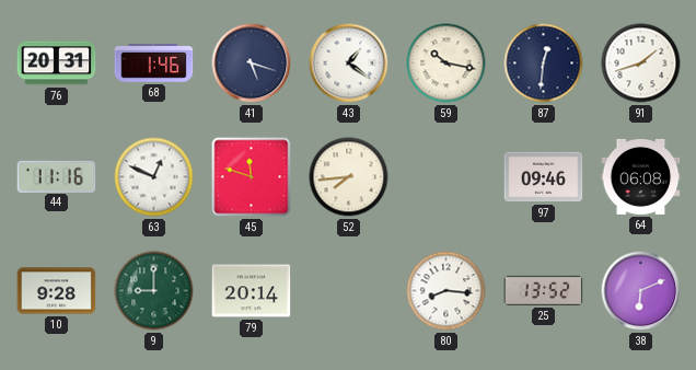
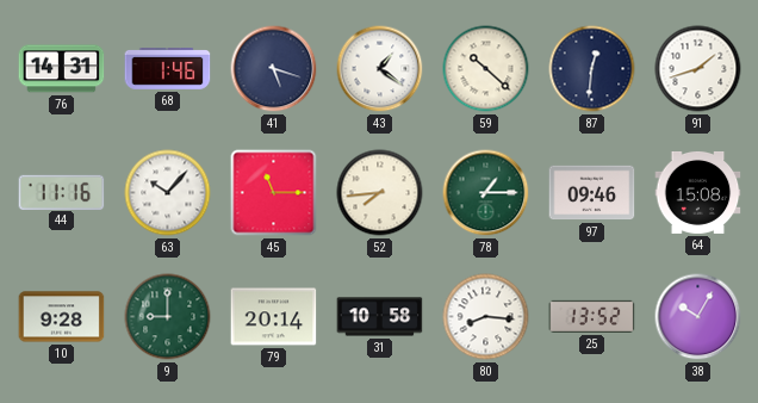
76: 20:31 -> 14:31
59: 10:17 -> 10:22
63: 12:49 -> 10:07
45: 11:48 -> 11:15
78: none -> 1:15
64: 06:08 -> 15:08
31: none -> 10:58
38: 6:11 -> 10:05
